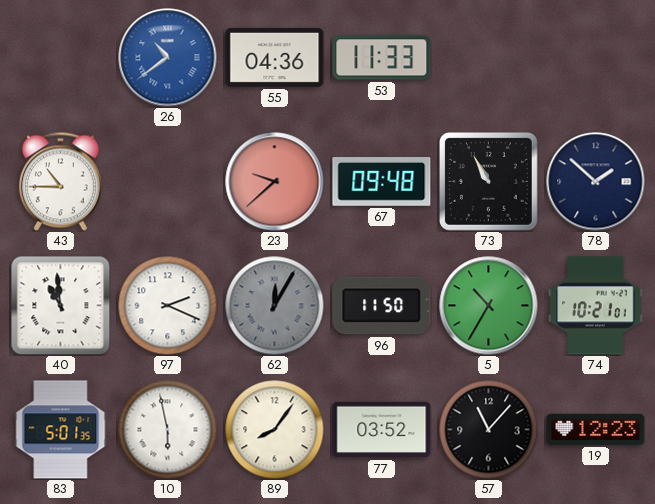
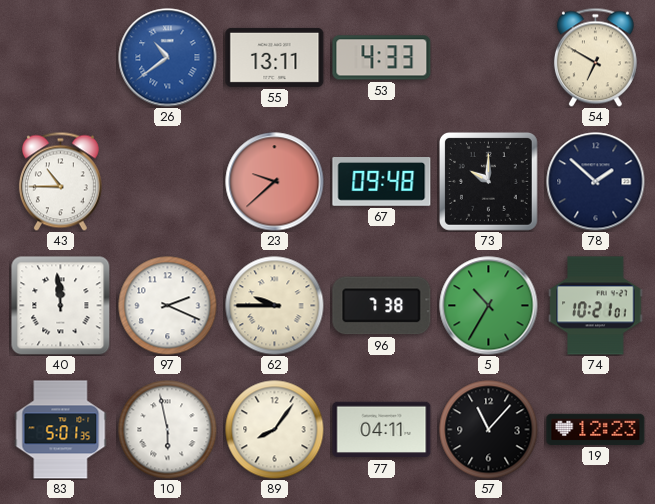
55: 04:36 -> 13:11
53: 11:33 -> 4:33
54: none -> 6:50
73: 10:55 -> 10:00
40: 10:59 -> 11:59
62: 12:05 -> 9:45
62 dial: grey -> cream
96: 11:50 -> 7:38
77: 03:52 -> 04:11
